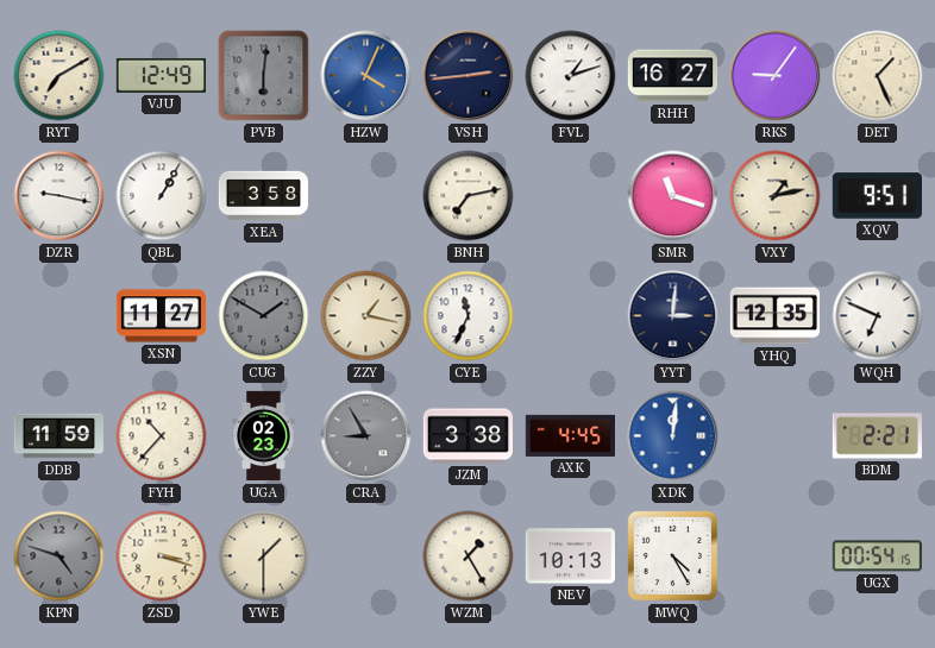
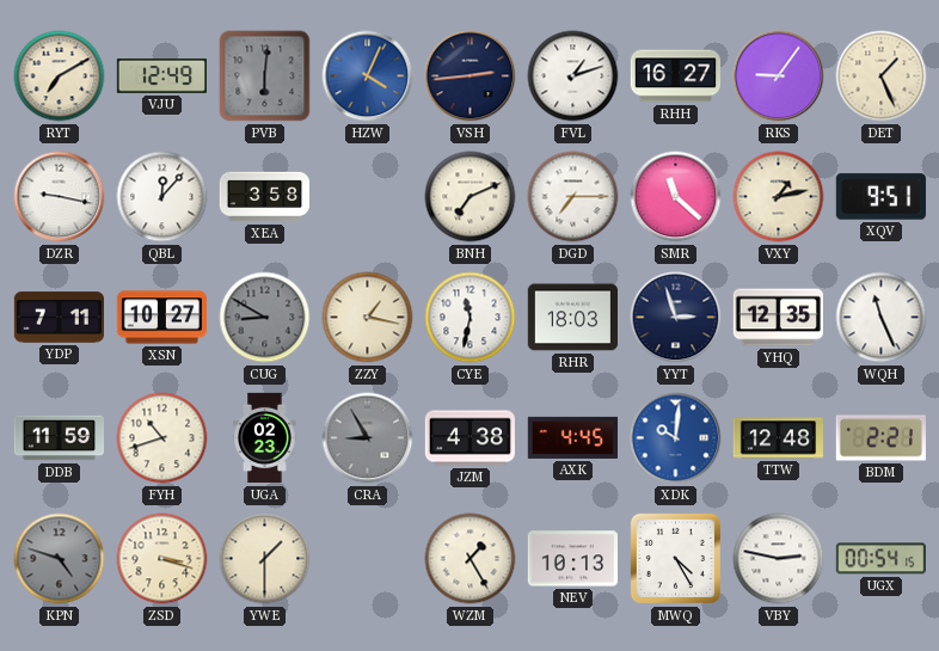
QBL: 1:05 -> 12:07
BNH: 7:13 -> 7:11
DGD: none -> 7:15
SMR: 11:18 -> 11:22
YDP: none -> 7:11
XSN: 11:27 -> 10:27
CUG: 1:50 -> 8:50
CYE: 11:34 -> 11:32
RHR: none -> 18:03
YYT: 3:01 -> 2:57
WQH: 6:49 -> 11:26
FYH: 10:37 -> 10:42
JZM: 3:38 -> 4:38
XDK: 12:01 -> 10:01
TTW: none -> 12:48
VBY: none -> 2:47
